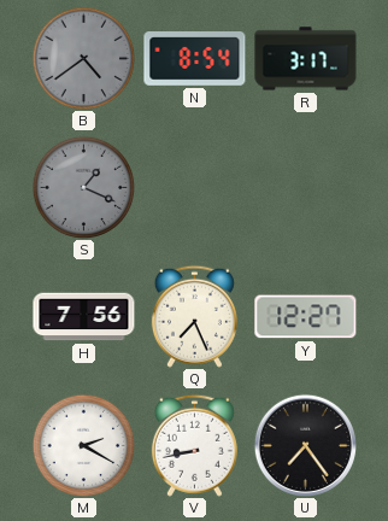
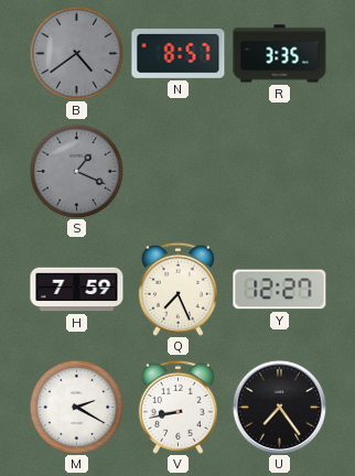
N: 8:54 -> 8:57
R: 3:17 -> 3:35
H: 7:56 -> 7:59
